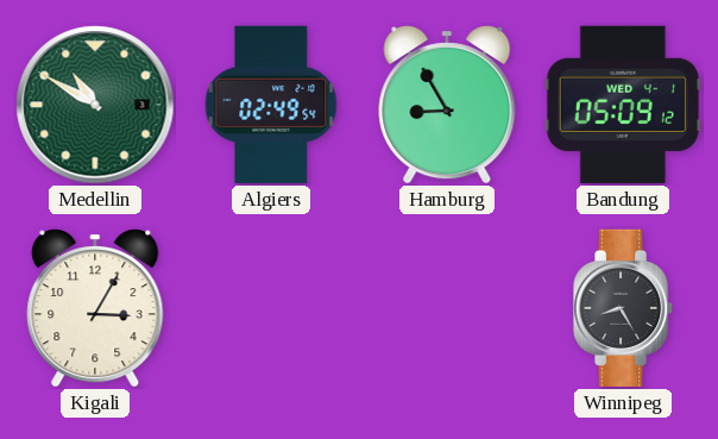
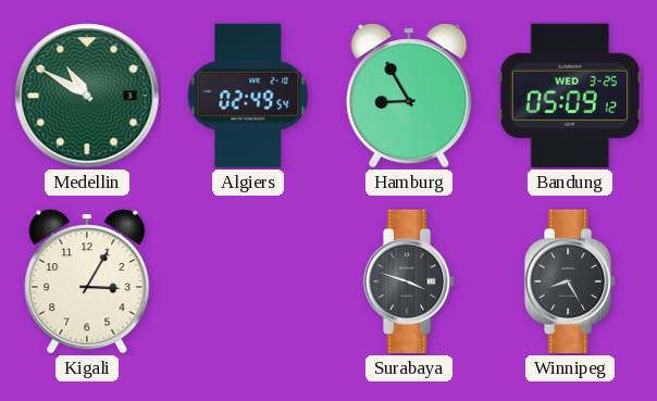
Bandung date: WED 4-1 -> WED 3-25
Surabaya: none -> 3:48
